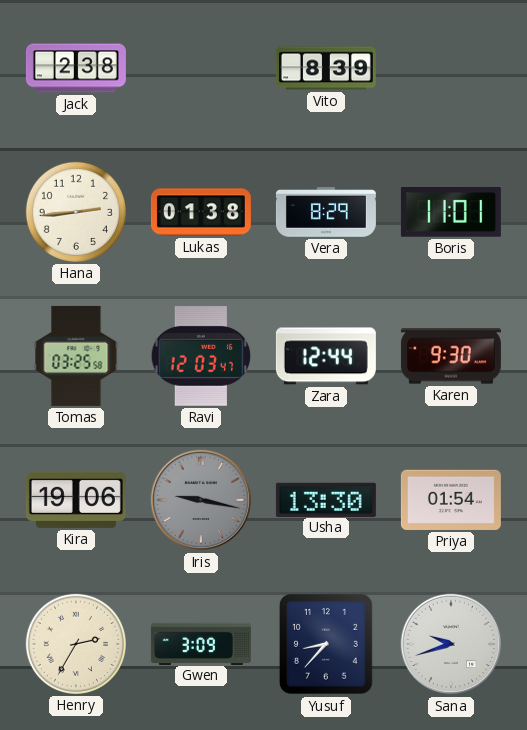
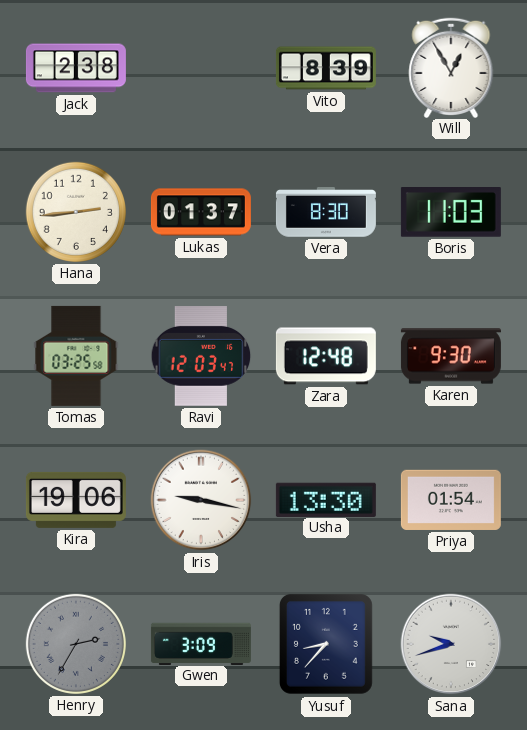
Will: none -> 12:55
Lukas: 01:38 -> 01:37
Vera: 8:29 -> 8:30
Boris: 11:01 -> 11:03
Zara: 12:44 -> 12:48
Iris dial: grey -> white
Henry dial: cream -> grey
